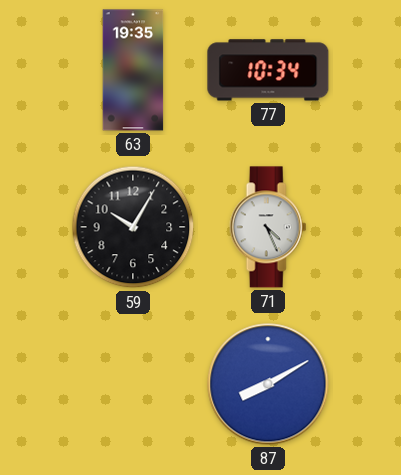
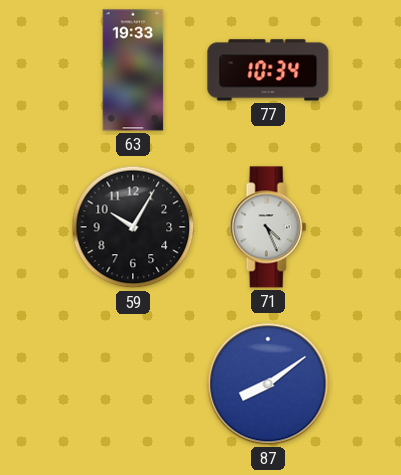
63: 19:35 -> 19:33
87: 8:10 -> 8:09
